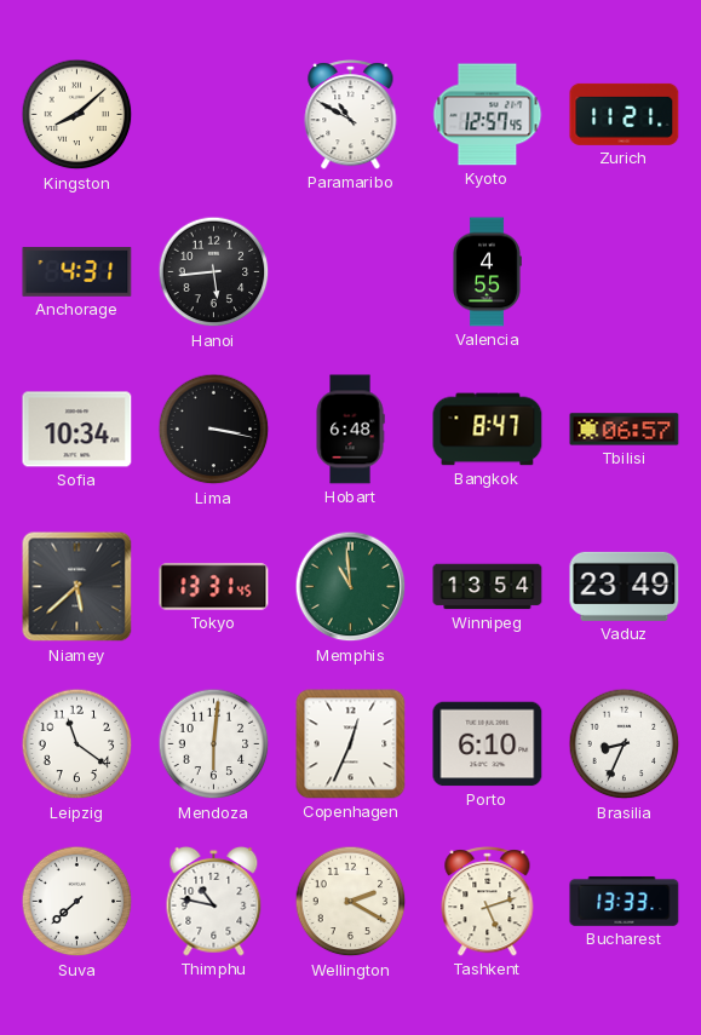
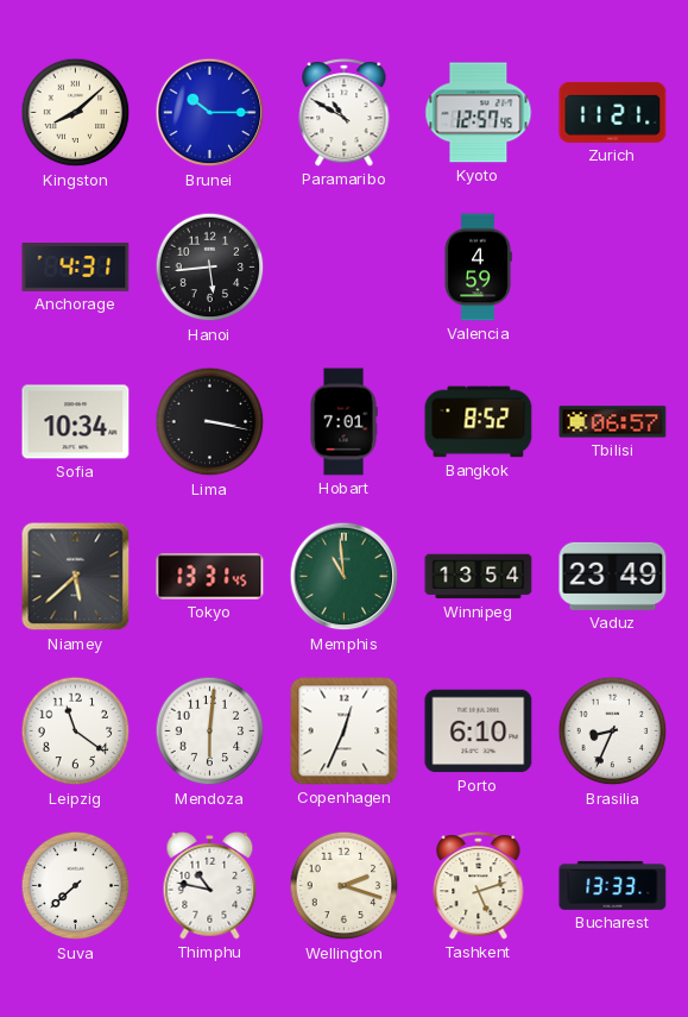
Brunei: none -> 10:15
Valencia: 4:55 -> 4:59
Hobart: 6:48 -> 7:01
Bangkok: 8:47 -> 8:52
Wellington: 2:20 -> 2:18
